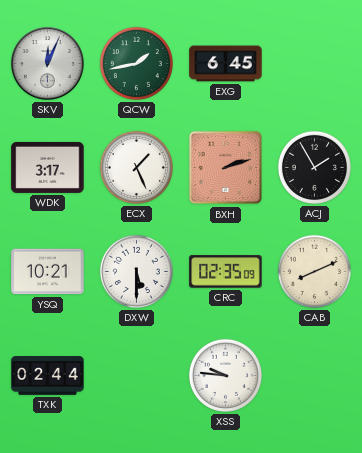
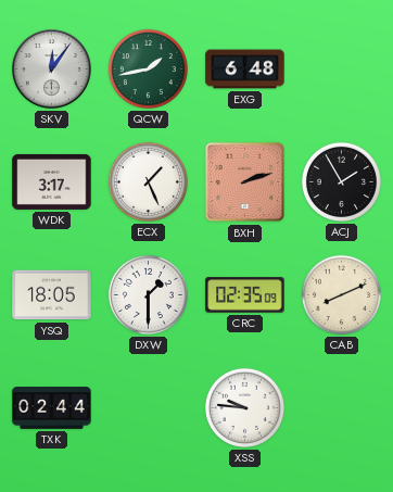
SKV: 12:04 -> 12:06
EXG: 6:45 -> 6:48
YSQ: 10:21 -> 18:05
DXW: 5:30 -> 1:30
